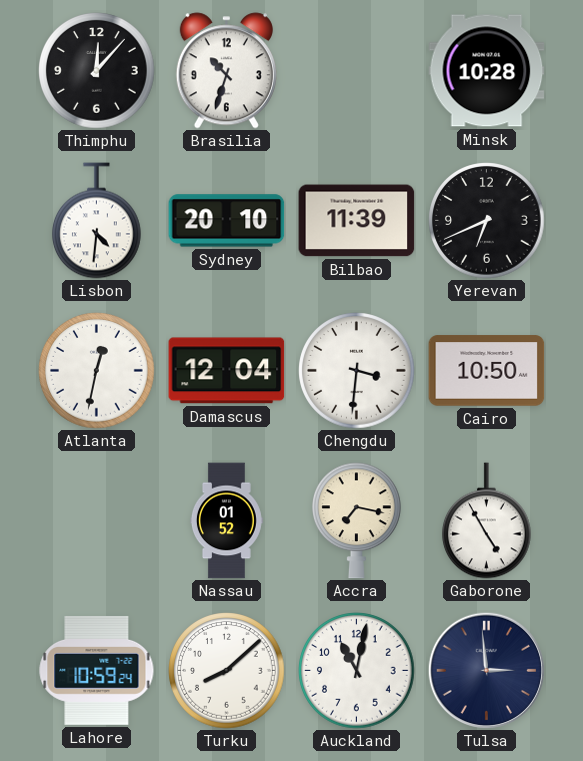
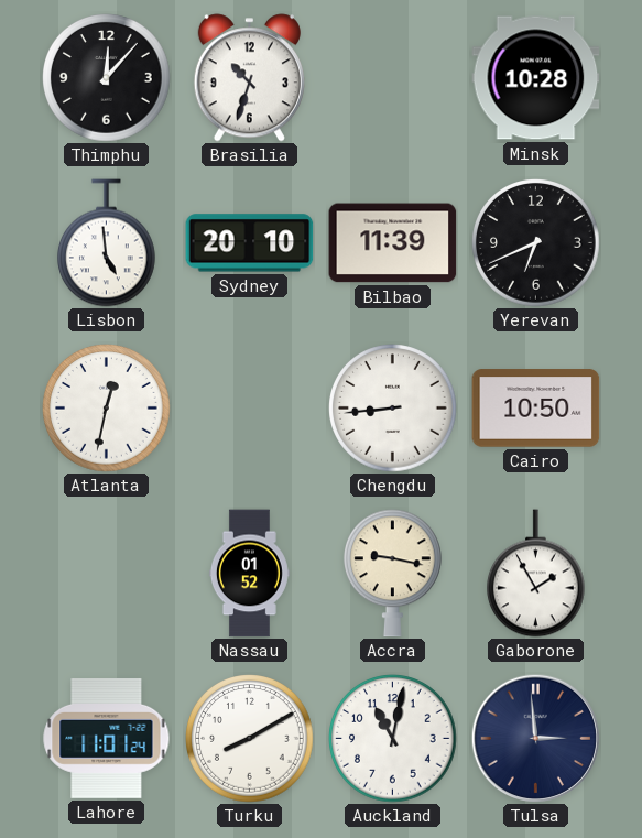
Lisbon: 4:31 -> 4:59
Damascus: 12:04 -> none
Chengdu: 3:31 -> 8:44
Accra: 7:17 -> 9:17
Gaborone: 4:55 -> 1:55
Lahore: 10:59 -> 11:01
Turku: 8:08 -> 8:10
